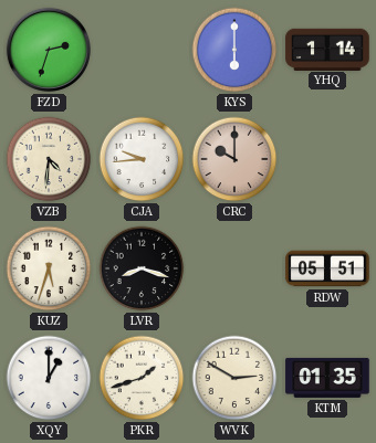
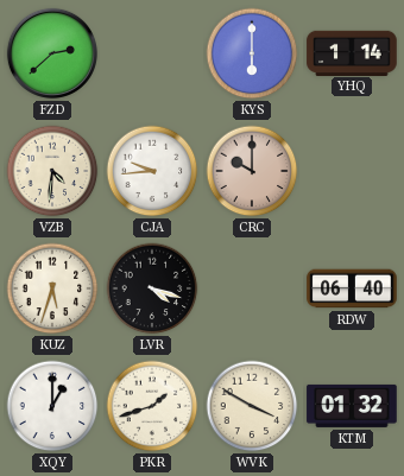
FZD: 2:33 -> 2:38
LVR: 8:18 -> 4:18
RDW: 05:51 -> 06:40
WVK: 2:50 -> 3:50
KTM: 01:35 -> 01:32
